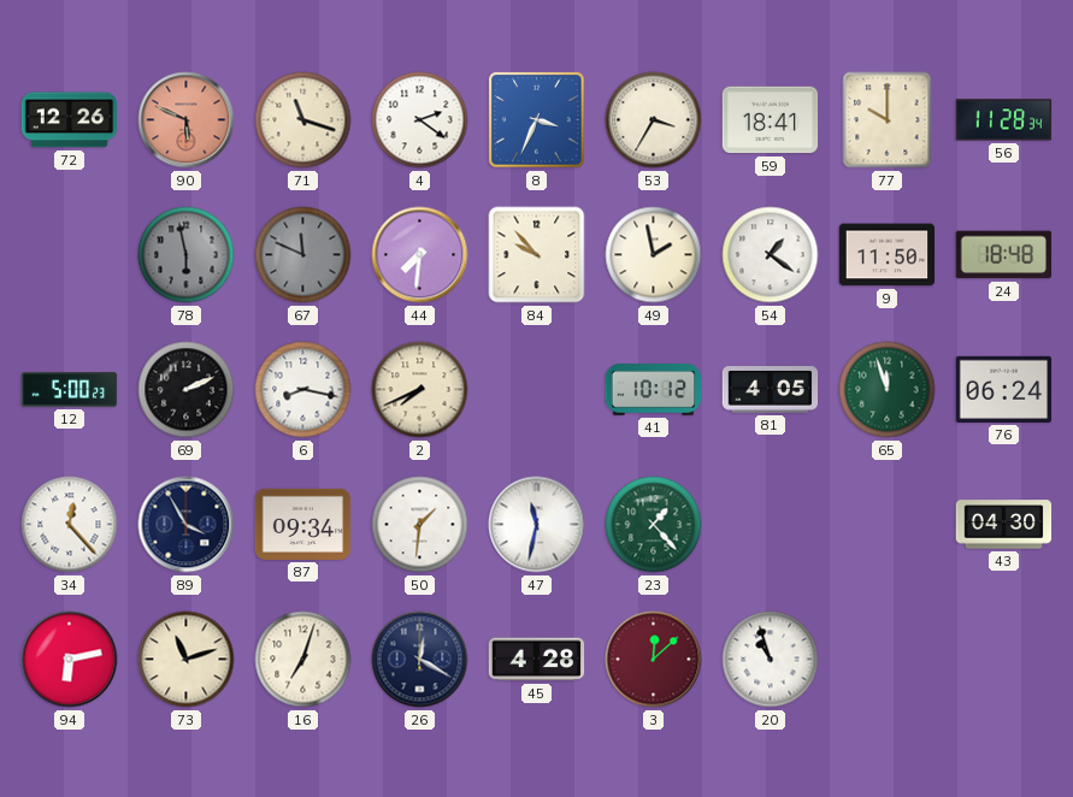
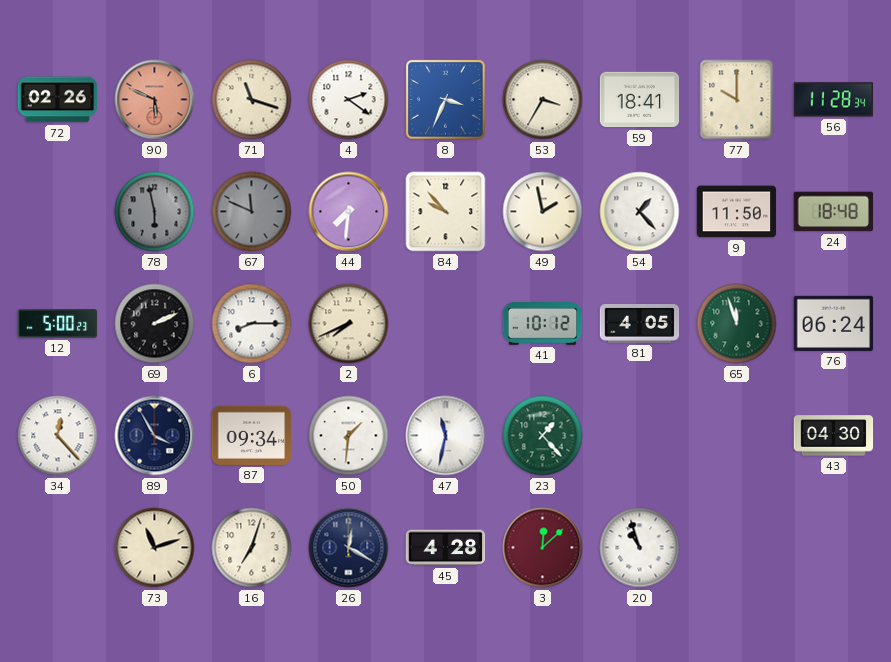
72: 12:26 -> 02:26
54: 1:21 -> 1:23
6: 8:17 -> 8:15
94: 6:13 -> none
